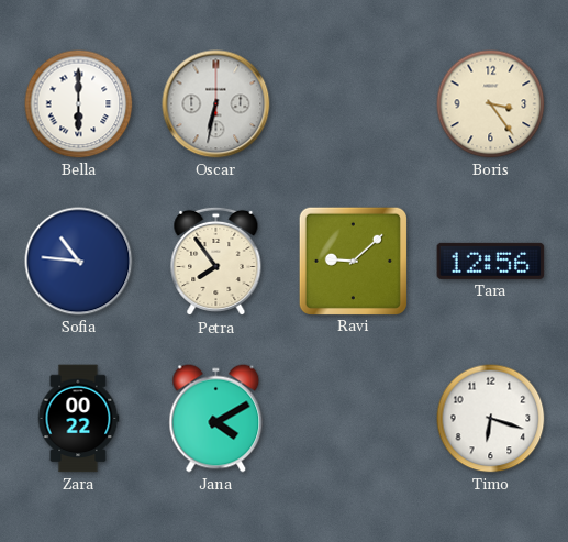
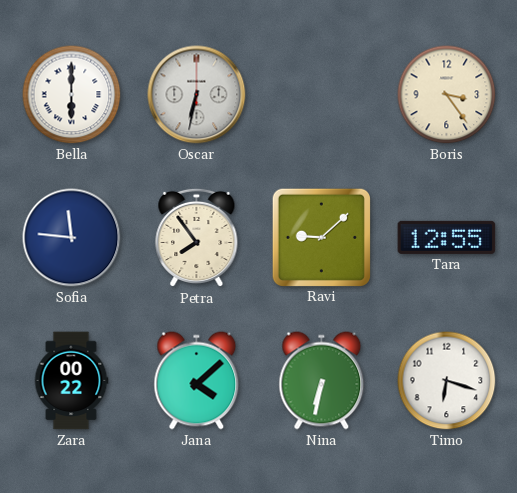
Sofia: 10:46 -> 11:46
Tara: 12:56 -> 12:55
Jana: 4:10 -> 4:08
Nina: none -> 6:32
